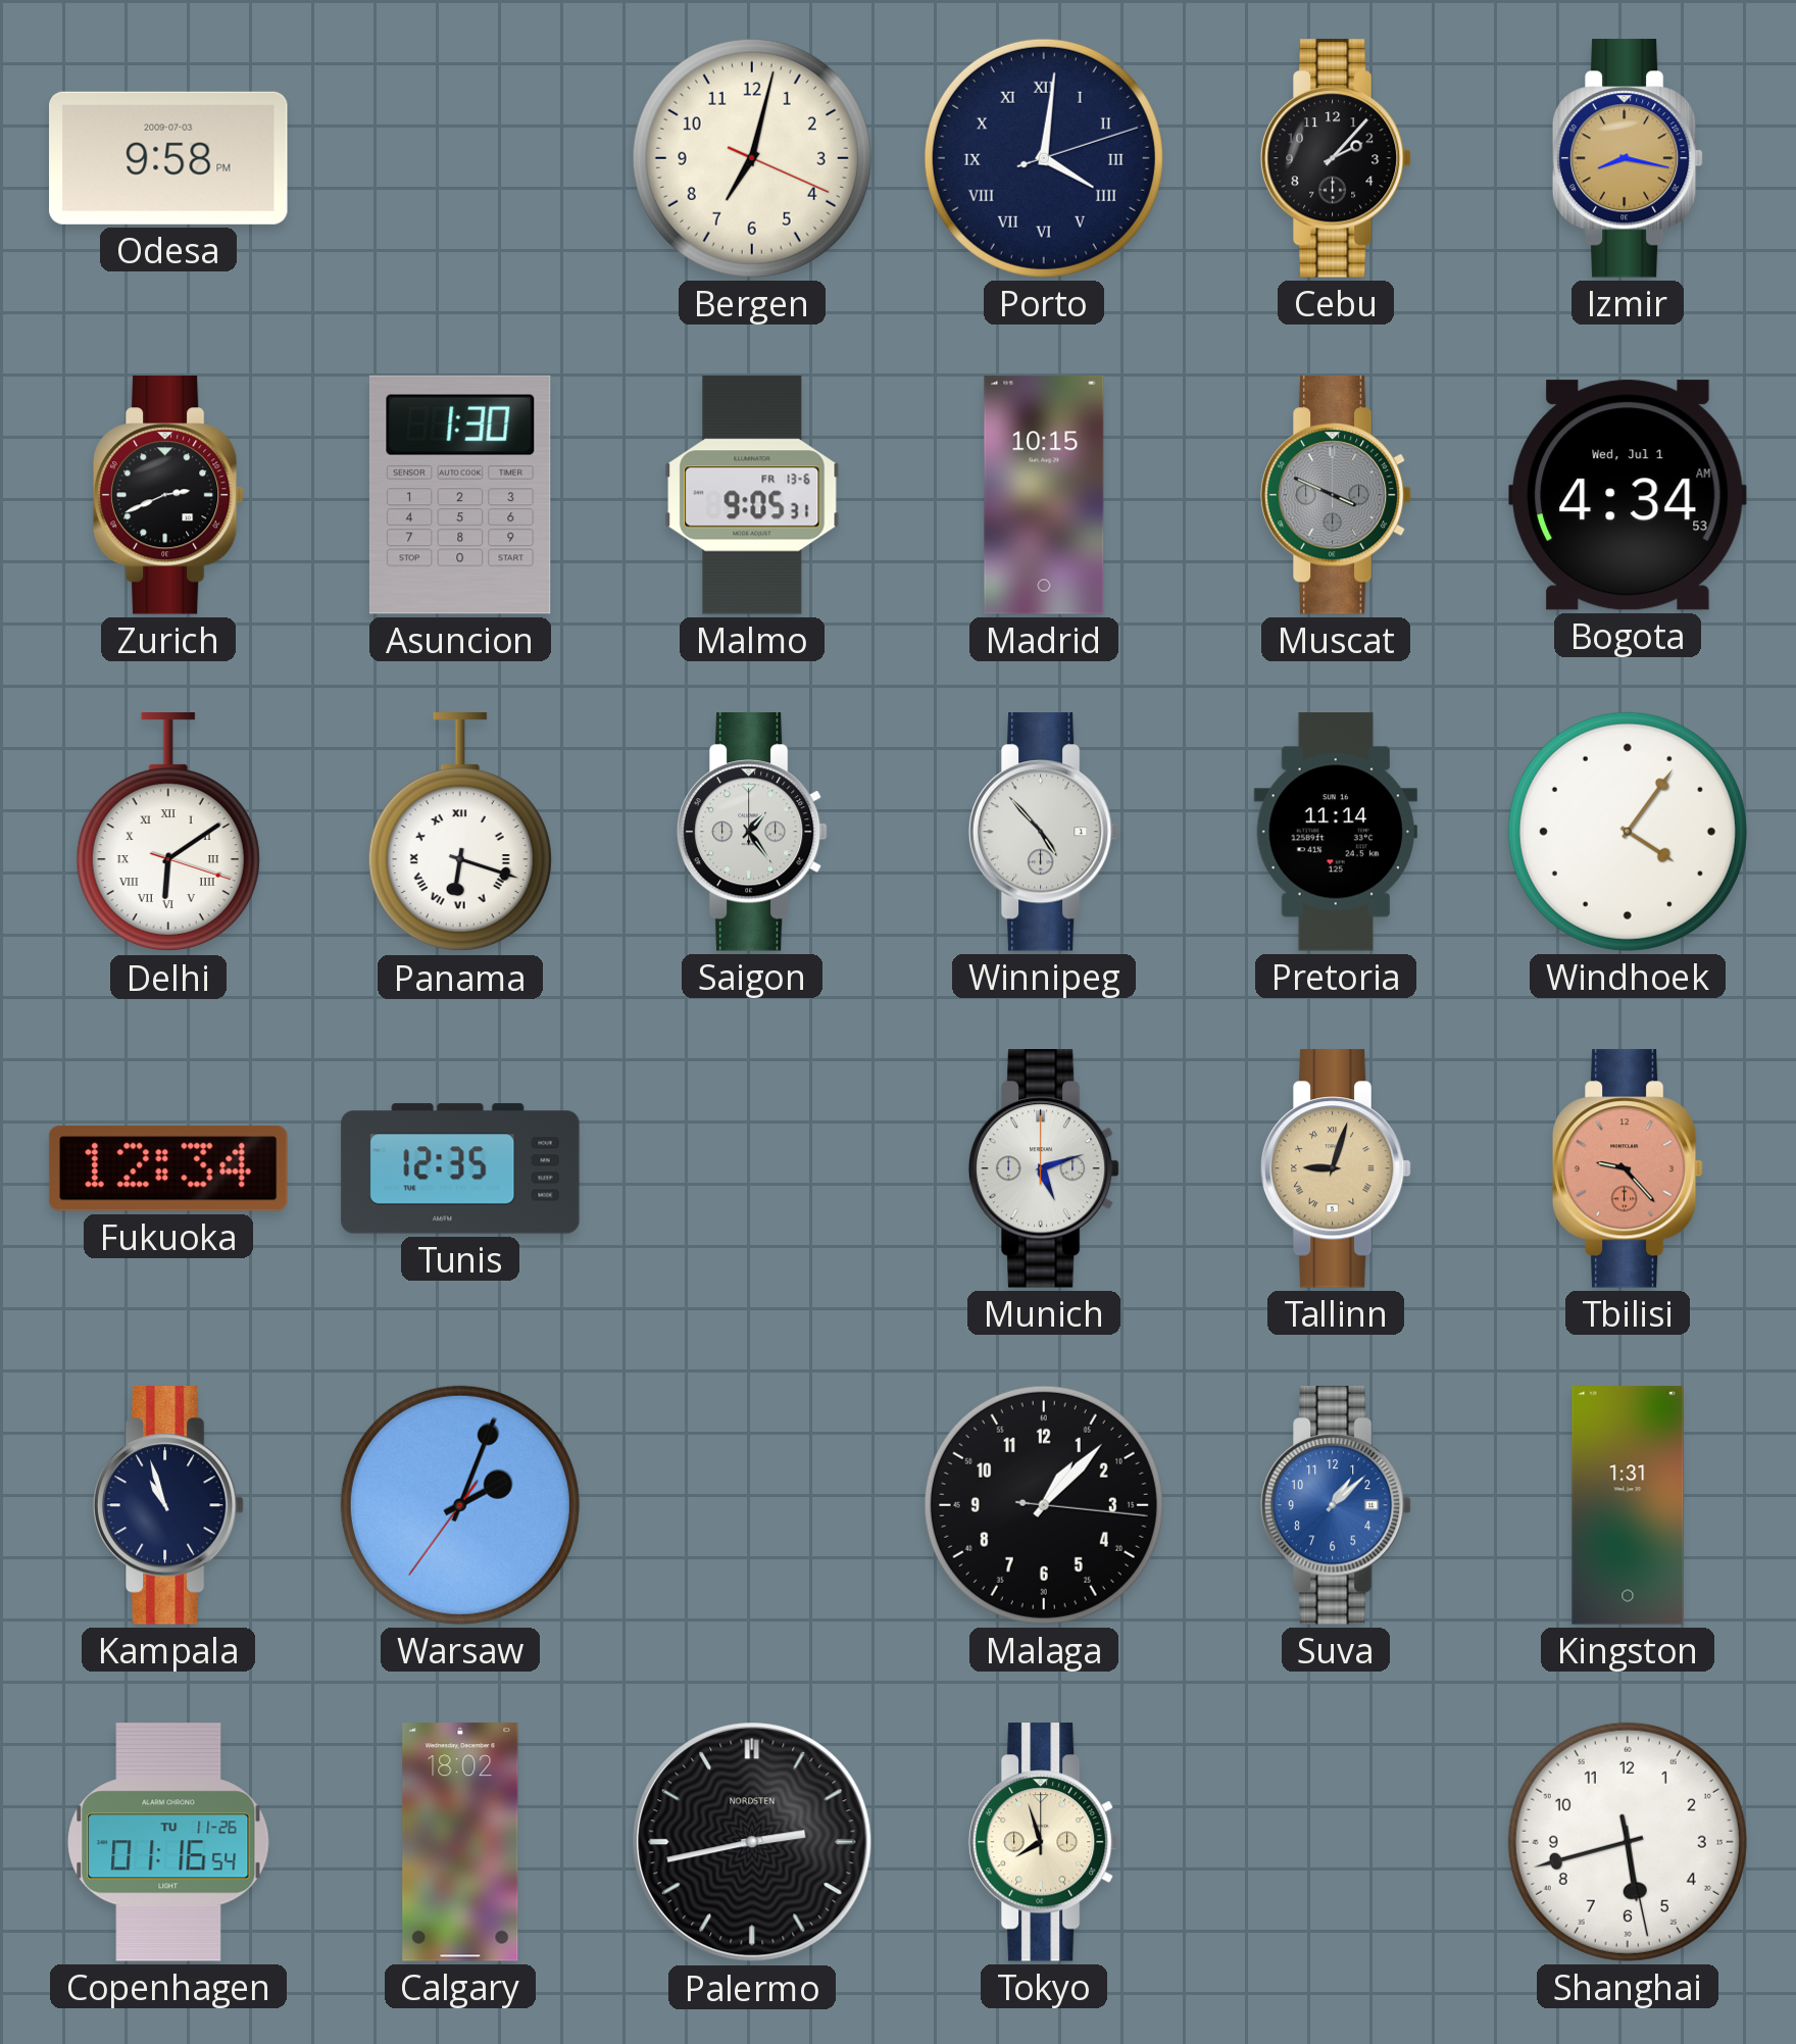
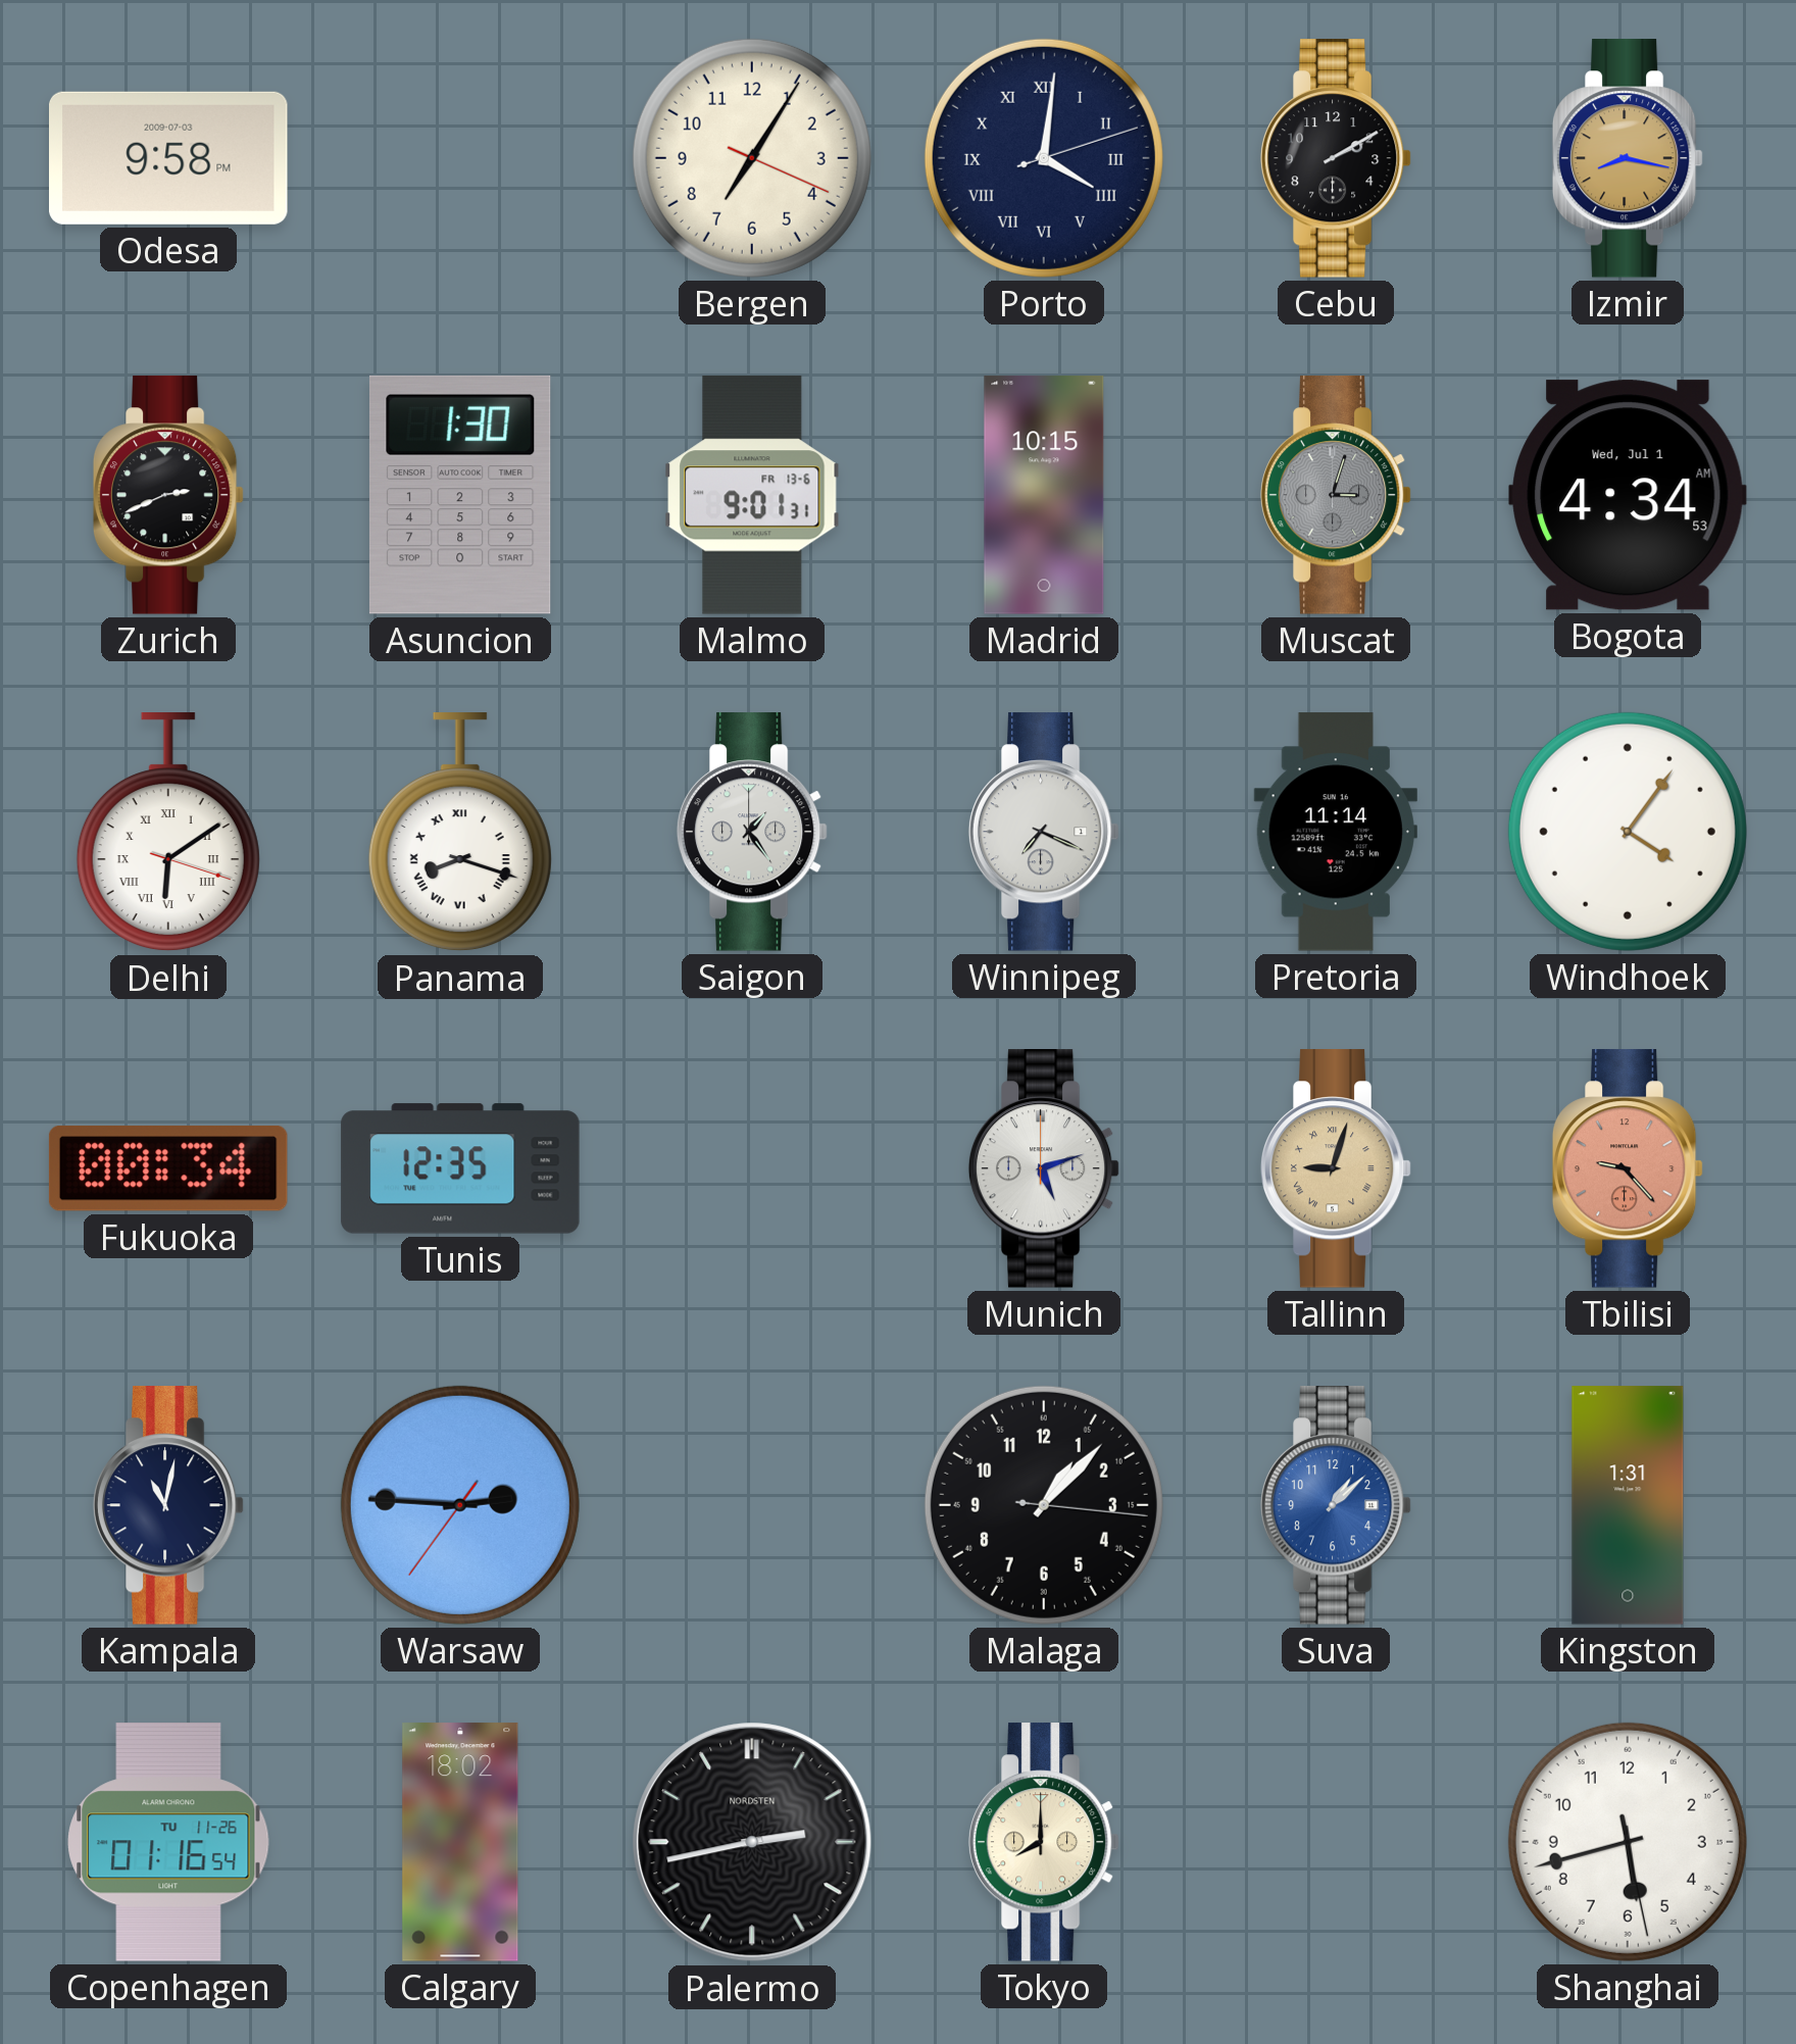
Bergen: 7:02 -> 7:05
Cebu: 2:07 -> 2:10
Malmo: 9:05 -> 9:01
Muscat: 3:49 -> 3:03
Panama: 6:18 -> 8:18
Winnipeg: 4:53 -> 7:19
Fukuoka: 12:34 -> 00:34
Kampala: 10:57 -> 11:02
Warsaw: 2:03 -> 2:45
Tokyo: 7:57 -> 8:00
